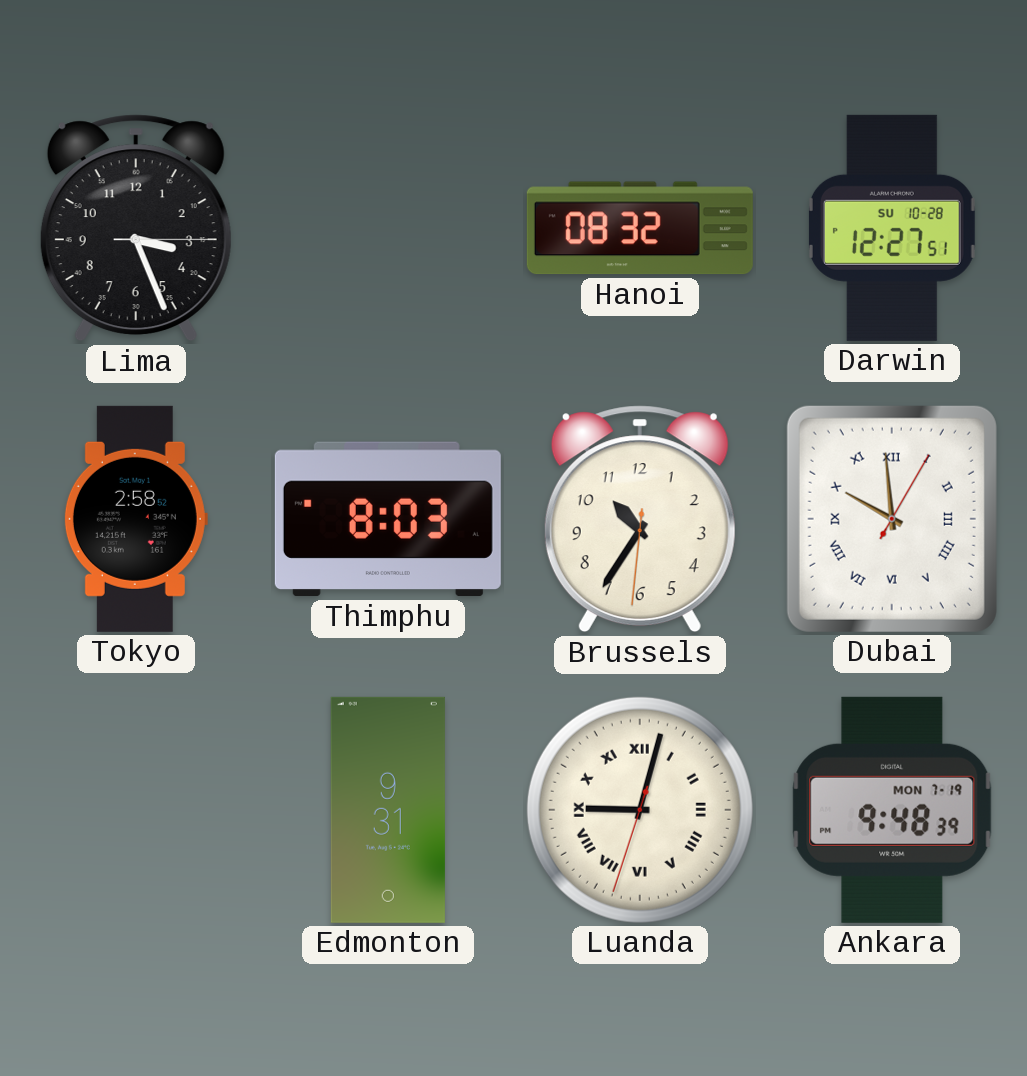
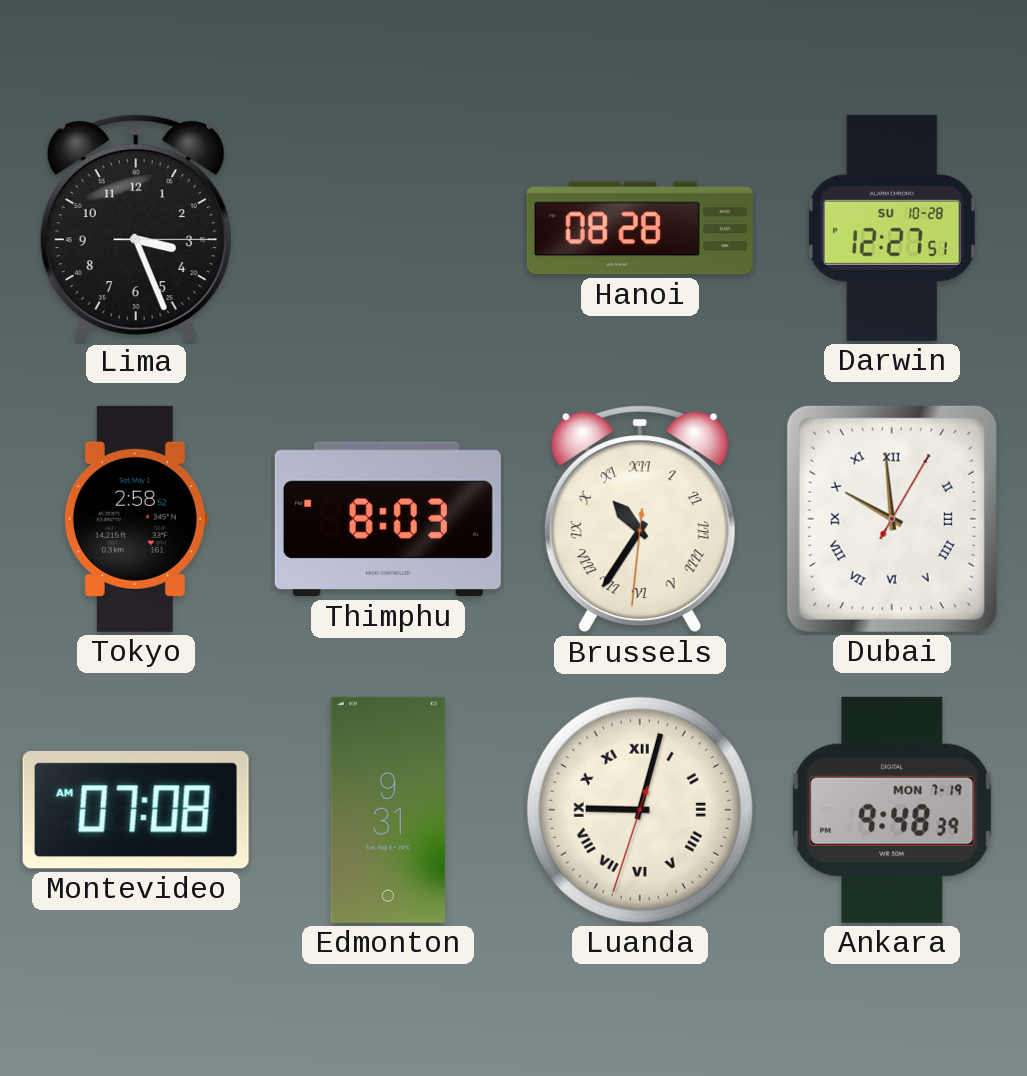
Hanoi: 08:32 -> 08:28
Brussels numerals: Arabic -> Roman
Montevideo: none -> 07:08
